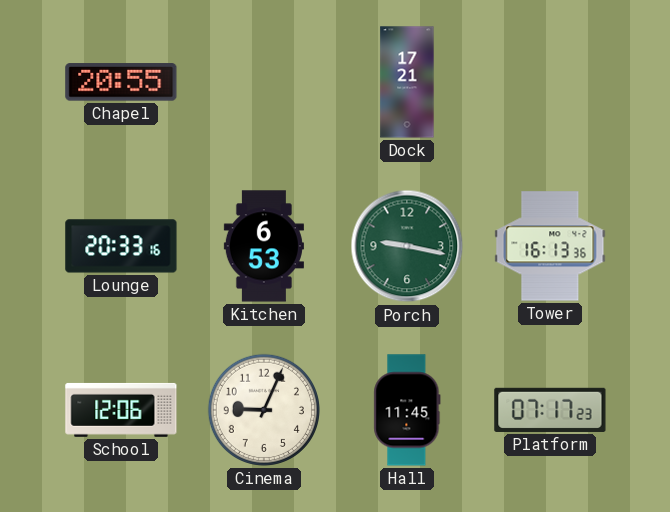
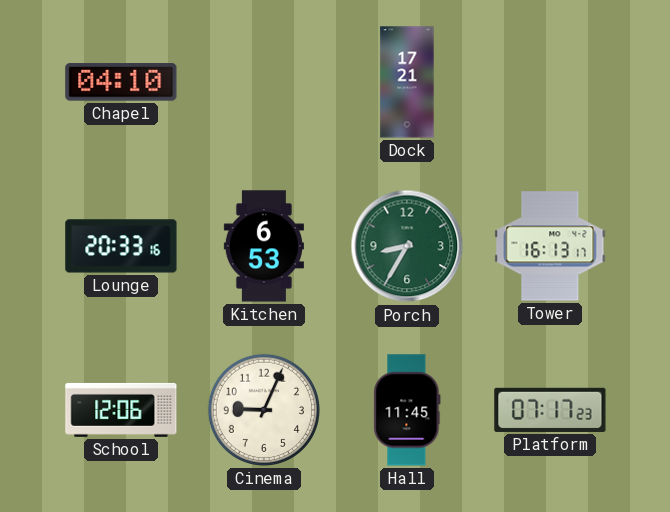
Chapel: 20:55 -> 04:10
Porch: 9:17 -> 8:35
Tower: 16:13:36 -> 16:13:17
